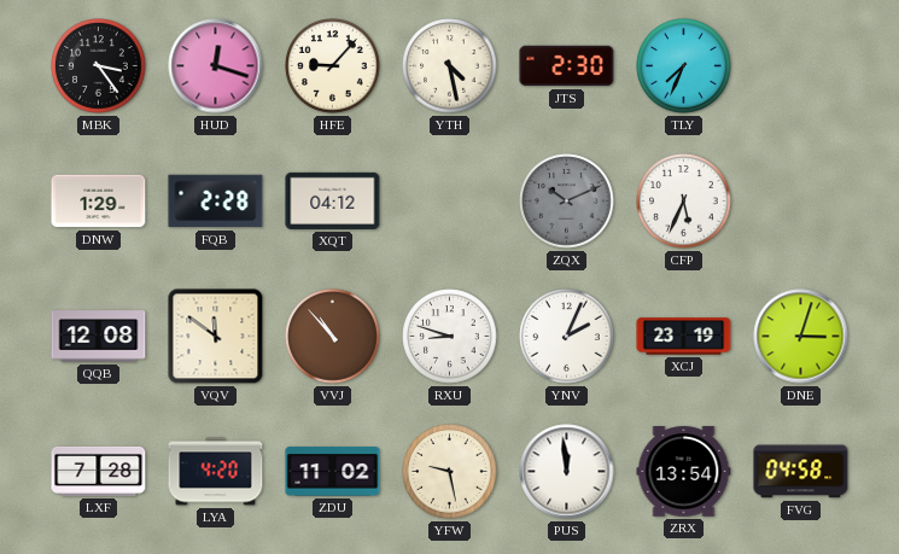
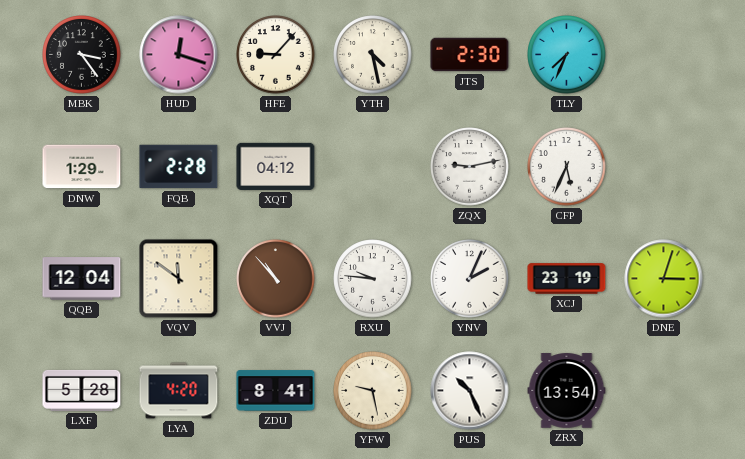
ZQX: 10:11 -> 9:13
ZQX dial: grey -> white
QQB: 12:08 -> 12:04
RXU: 8:48 -> 9:46
LXF: 7:28 -> 5:28
ZDU: 11:02 -> 8:41
PUS: 11:59 -> 10:26
FVG: 04:58 -> none
